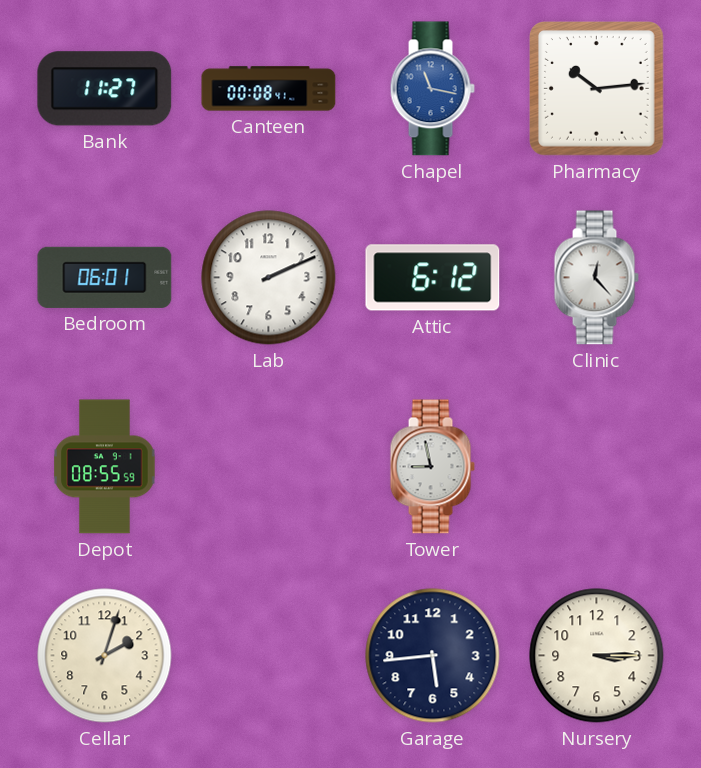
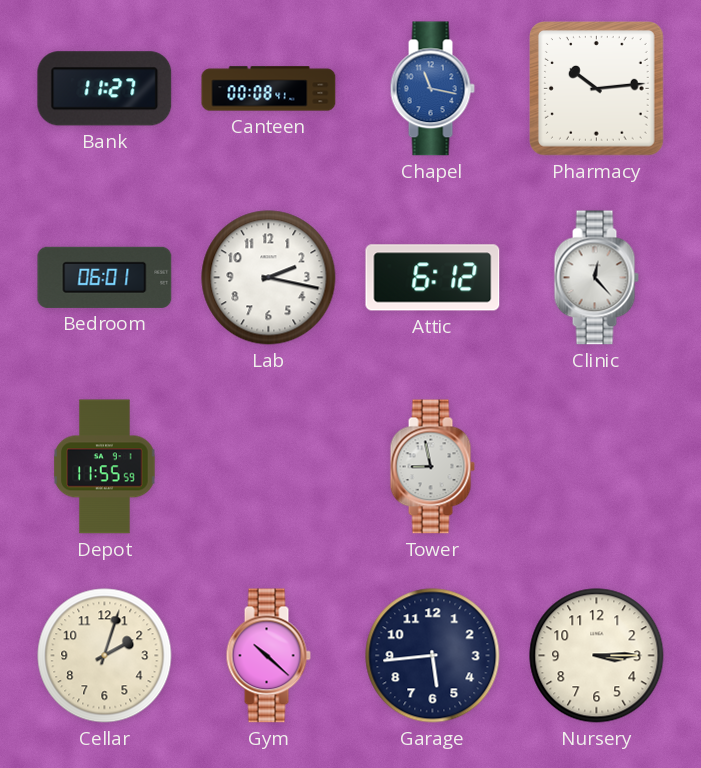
Lab: 2:11 -> 2:17
Depot: 08:55 -> 11:55
Gym: none -> 10:22
